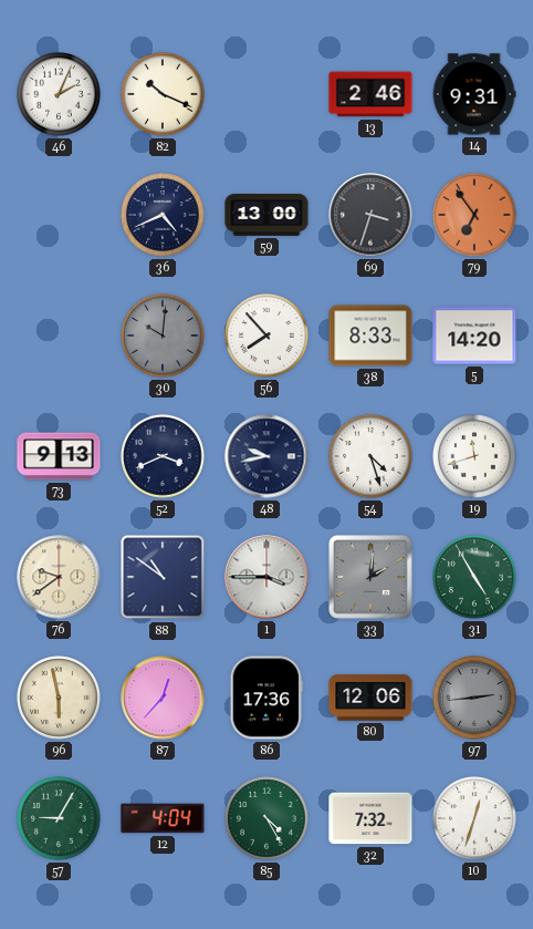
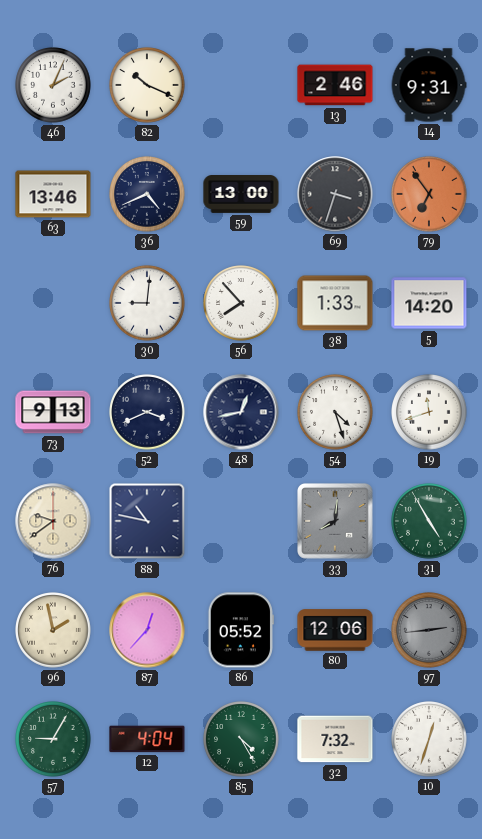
63: none -> 13:46
30: 10:01 -> 9:01
30 dial: grey -> white
38: 8:33 -> 1:33
48: 9:43 -> 12:43
88: 10:51 -> 10:47
1: 3:45 -> none
33: 2:01 -> 8:01
96: 5:58 -> 1:58
86: 17:36 -> 05:52
